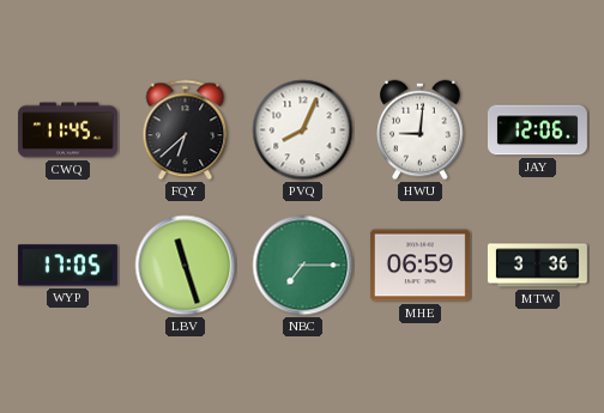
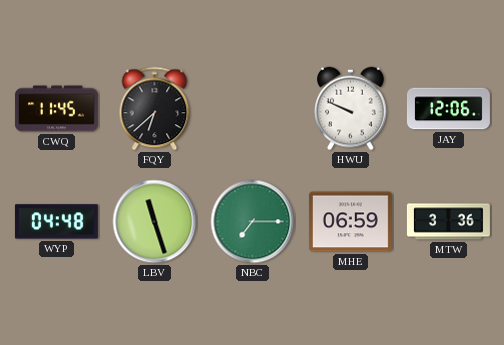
PVQ: 8:04 -> none
HWU: 9:01 -> 9:49
WYP: 17:05 -> 04:48
